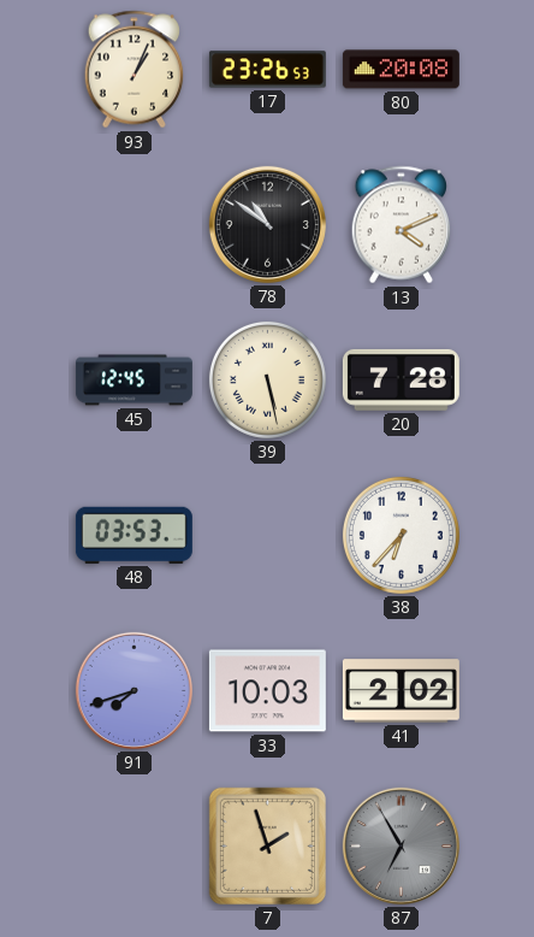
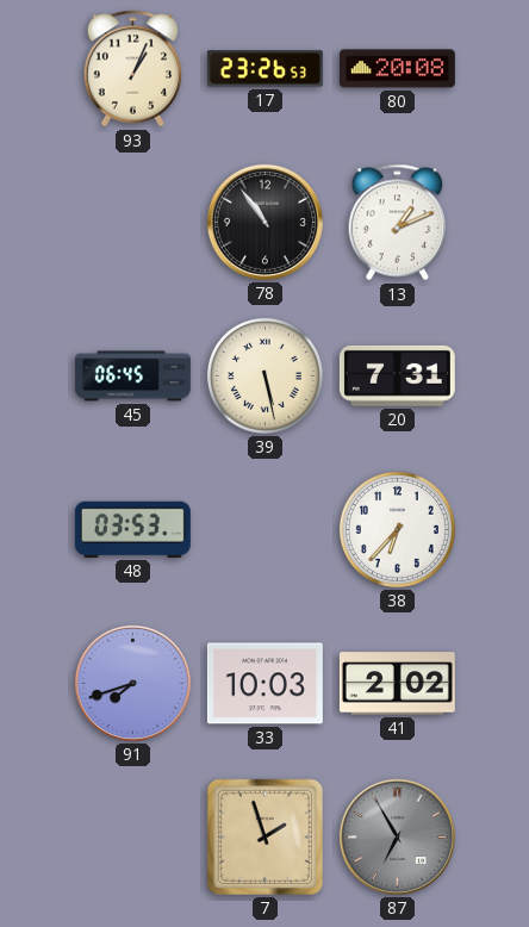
78: 10:51 -> 10:54
13: 4:11 -> 1:11
45: 12:45 -> 06:45
20: 7:28 -> 7:31
